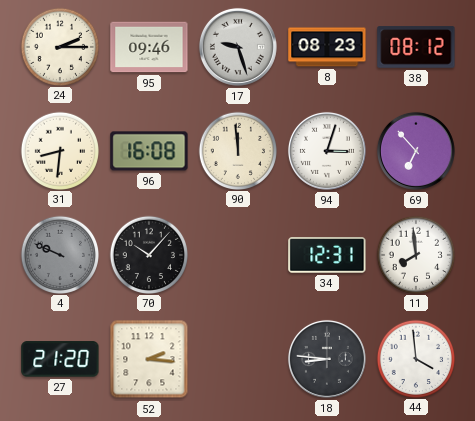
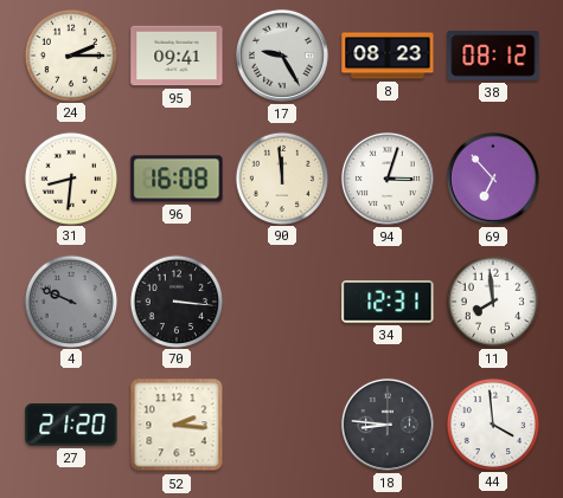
95: 09:46 -> 09:41
17: 9:27 -> 9:25
70: 10:07 -> 3:16
